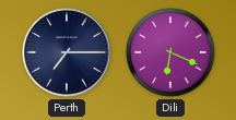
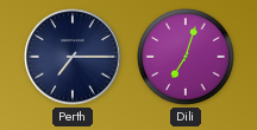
Dili: 6:19 -> 7:03
